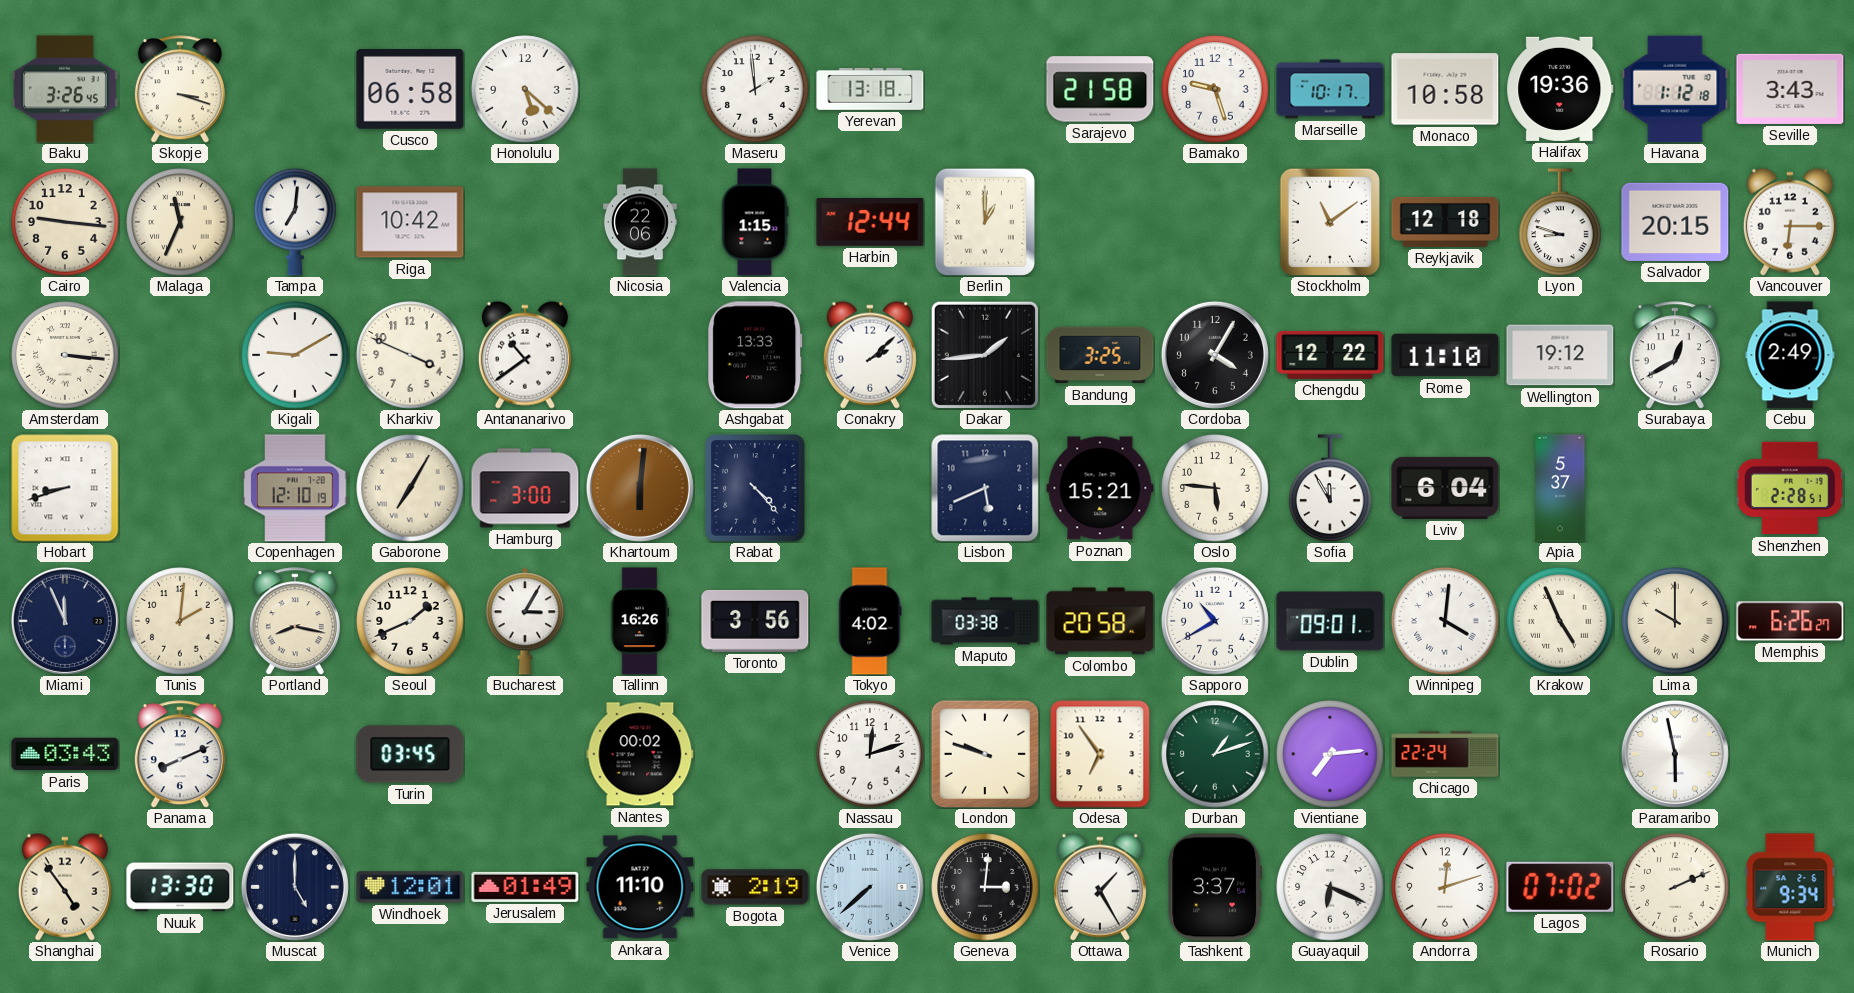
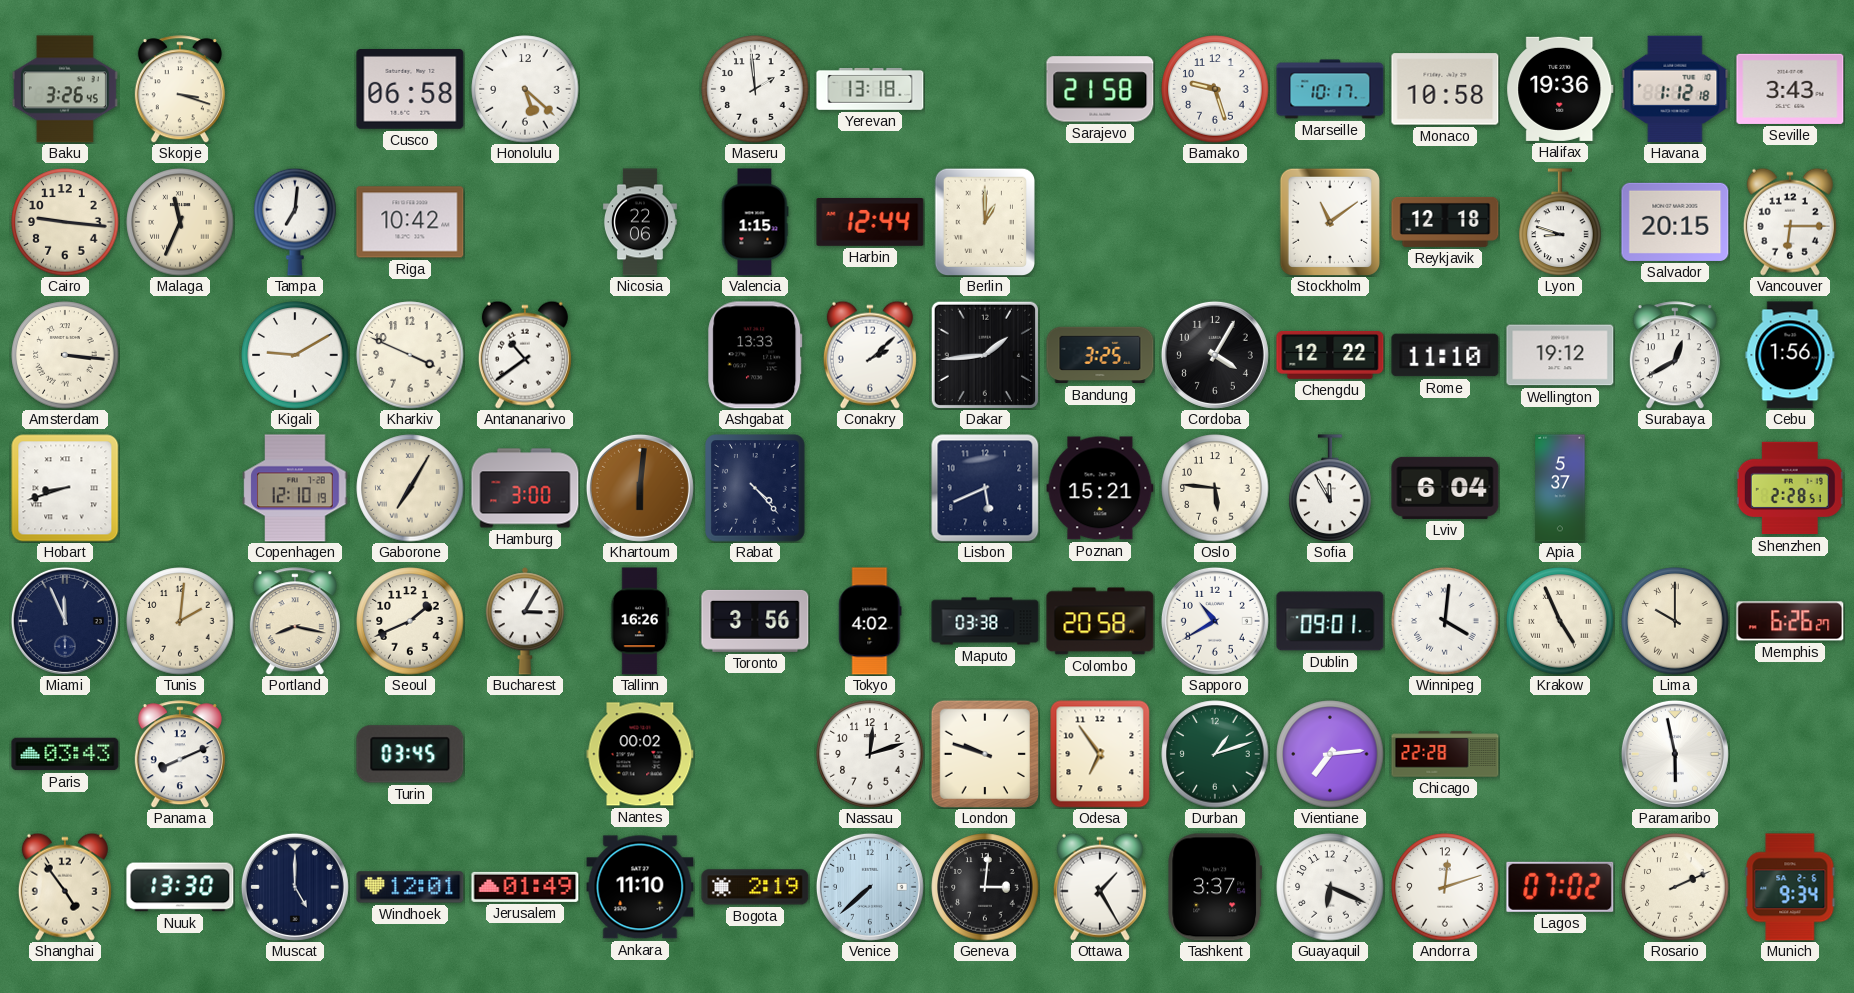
Cebu: 2:49 -> 1:56
Chicago: 22:24 -> 22:28
